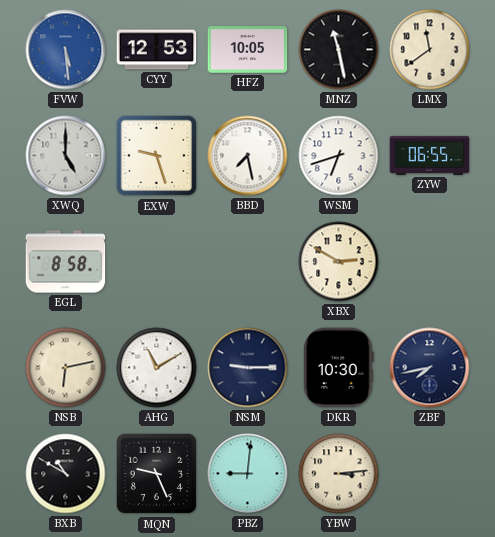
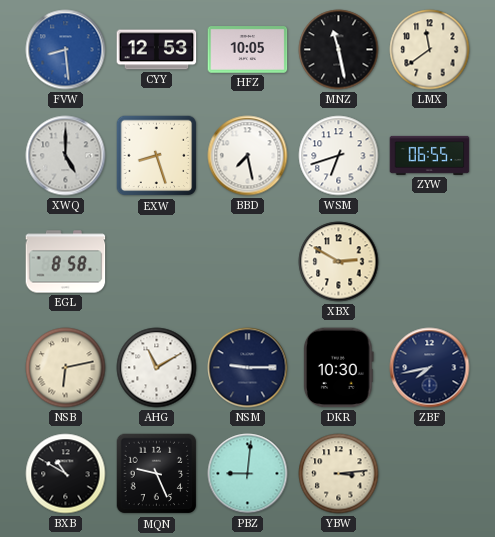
FVW: 5:29 -> 8:29
EXW: 9:27 -> 8:27
